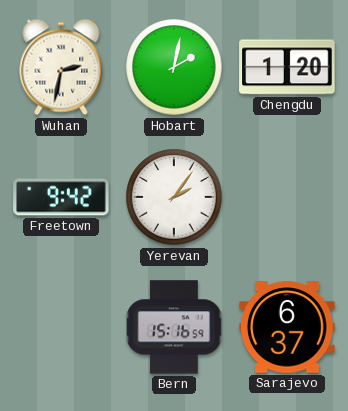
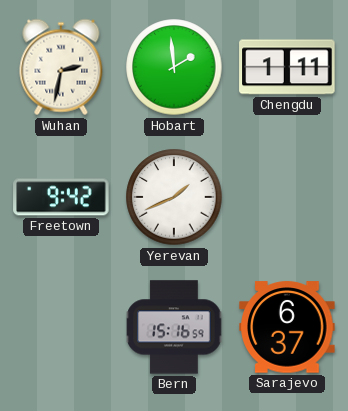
Hobart: 2:02 -> 1:59
Chengdu: 1:20 -> 1:11
Yerevan: 2:06 -> 1:41
